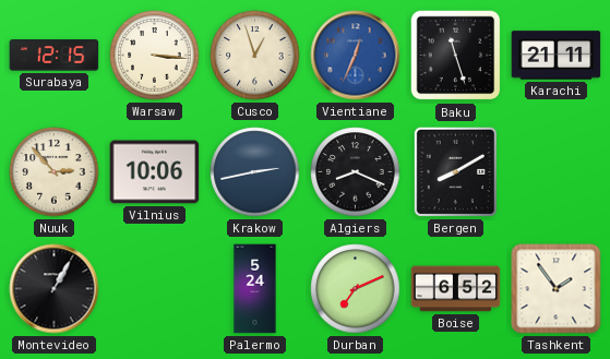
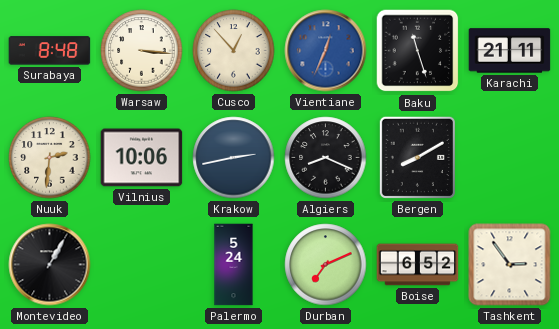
Surabaya: 12:15 -> 8:48
Cusco: 12:57 -> 12:53
Nuuk: 2:53 -> 2:31
Tashkent: 1:54 -> 2:54
